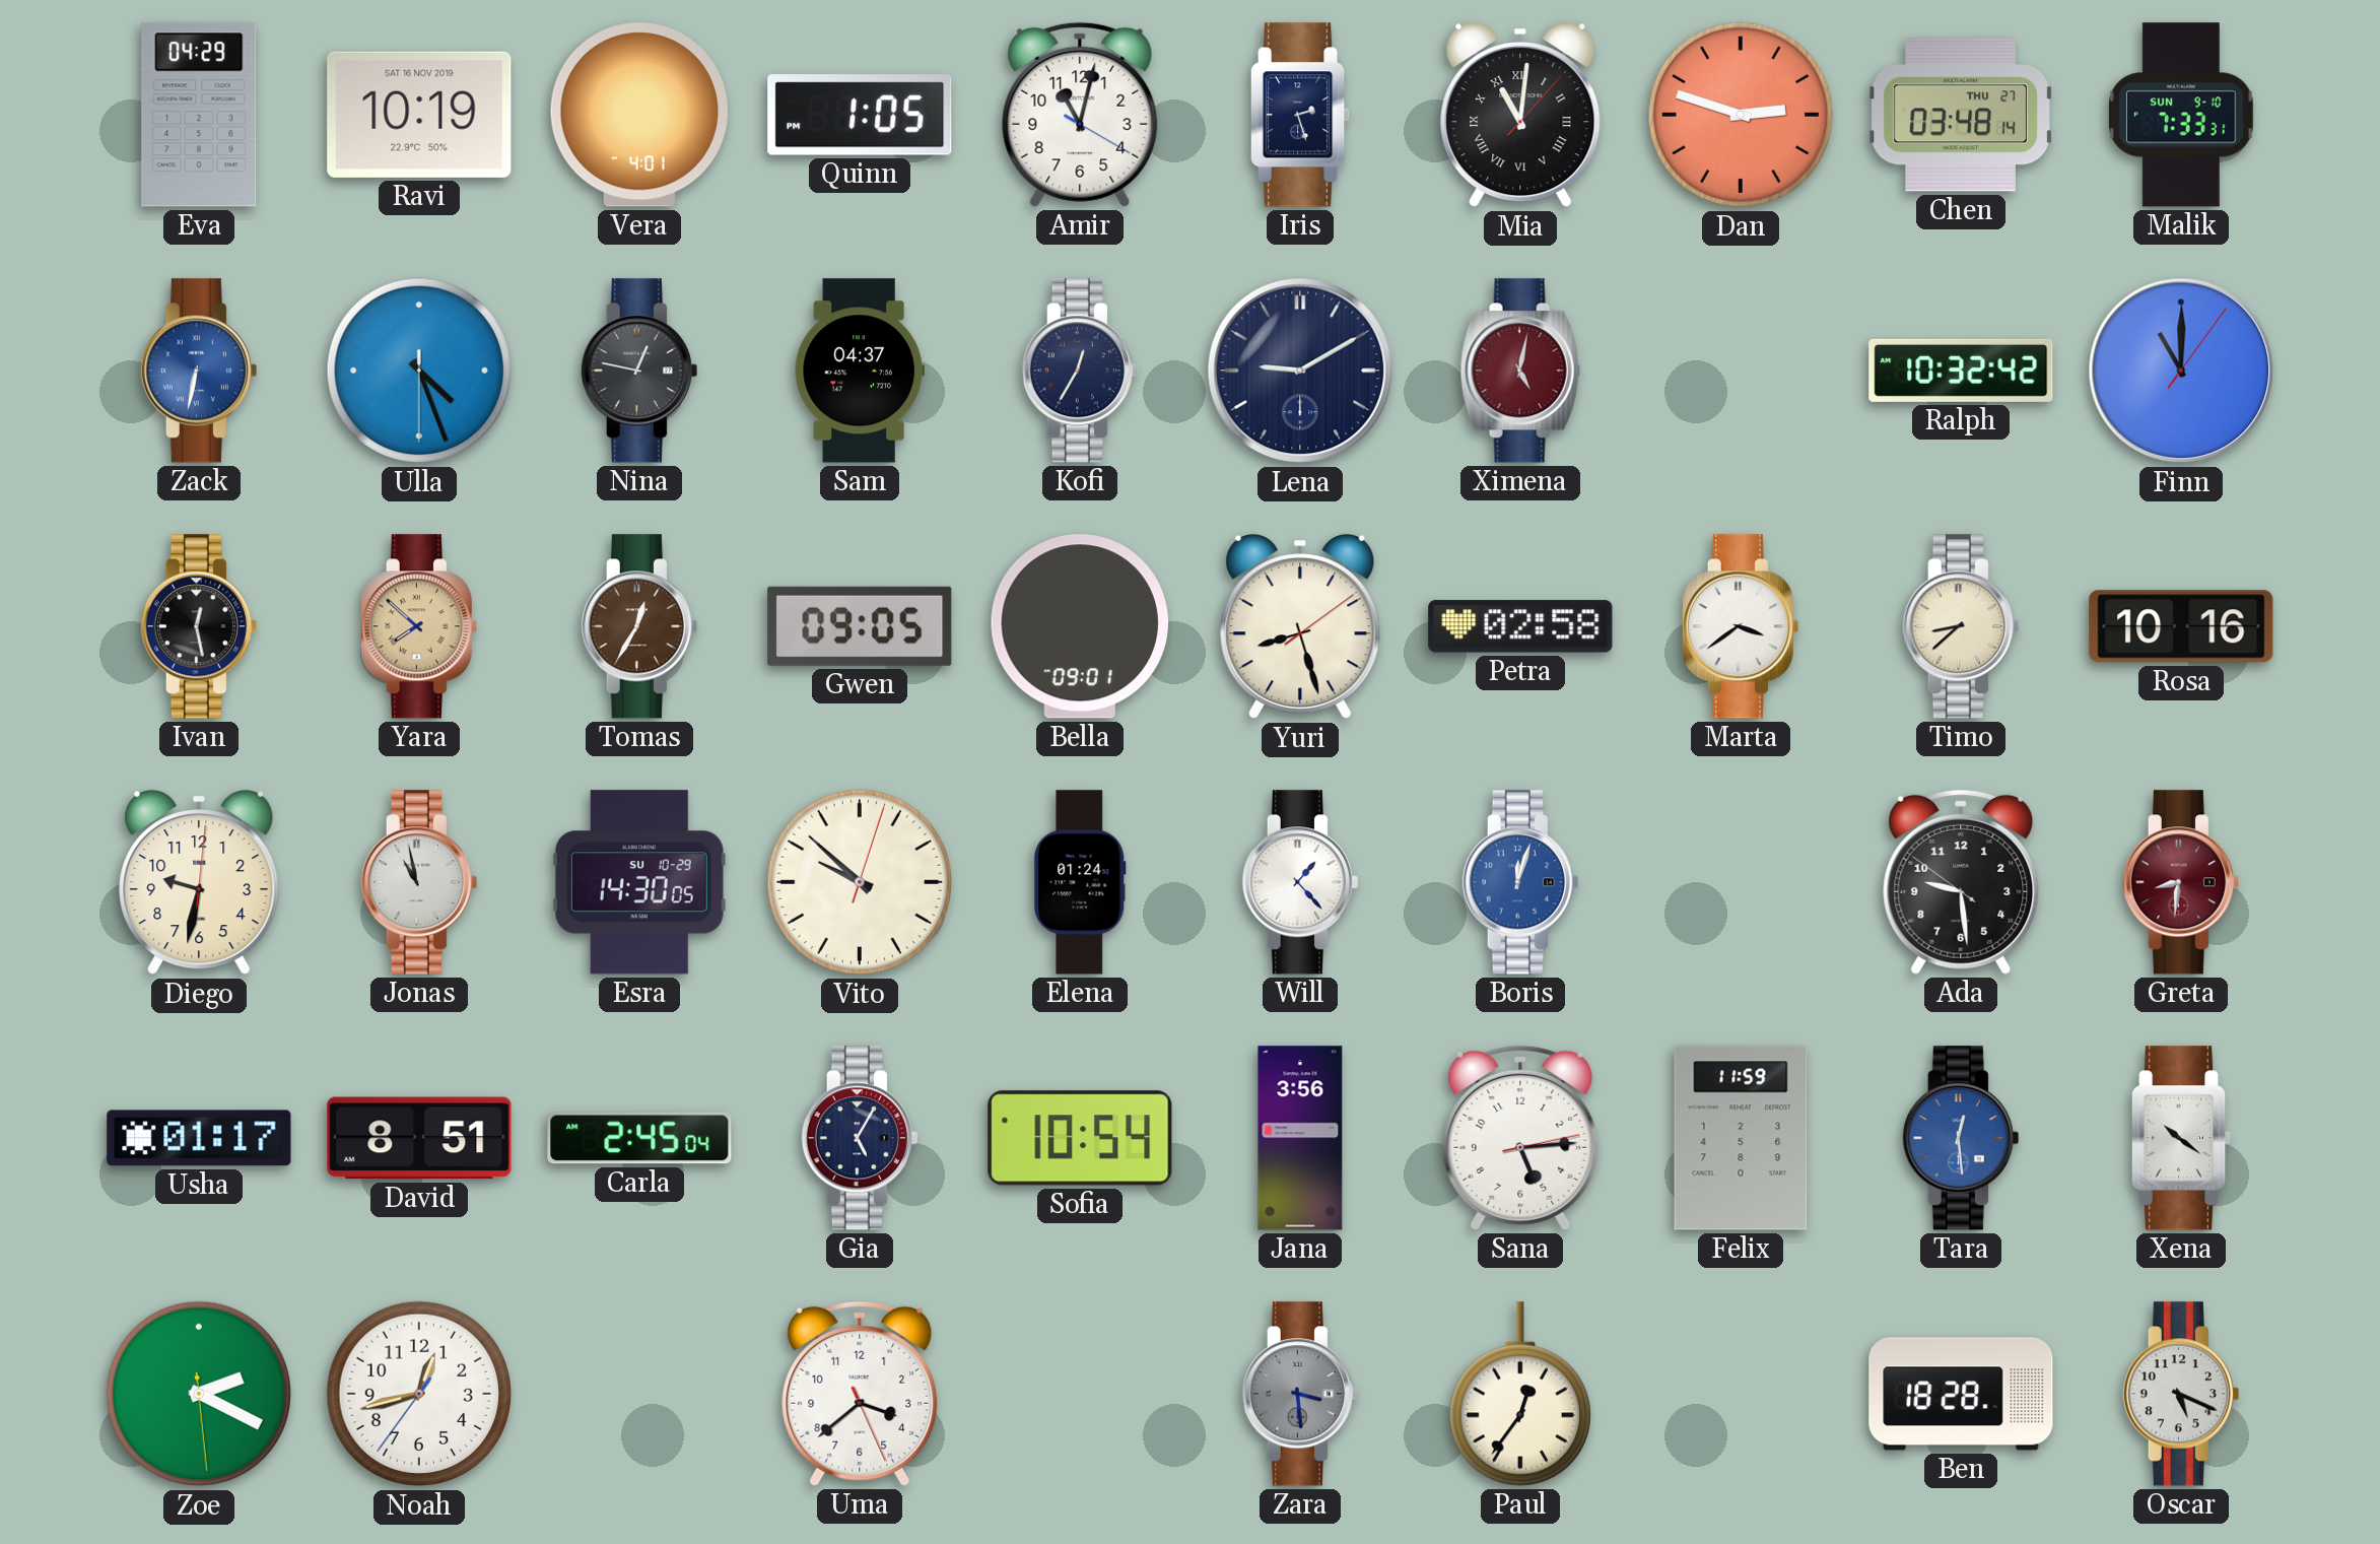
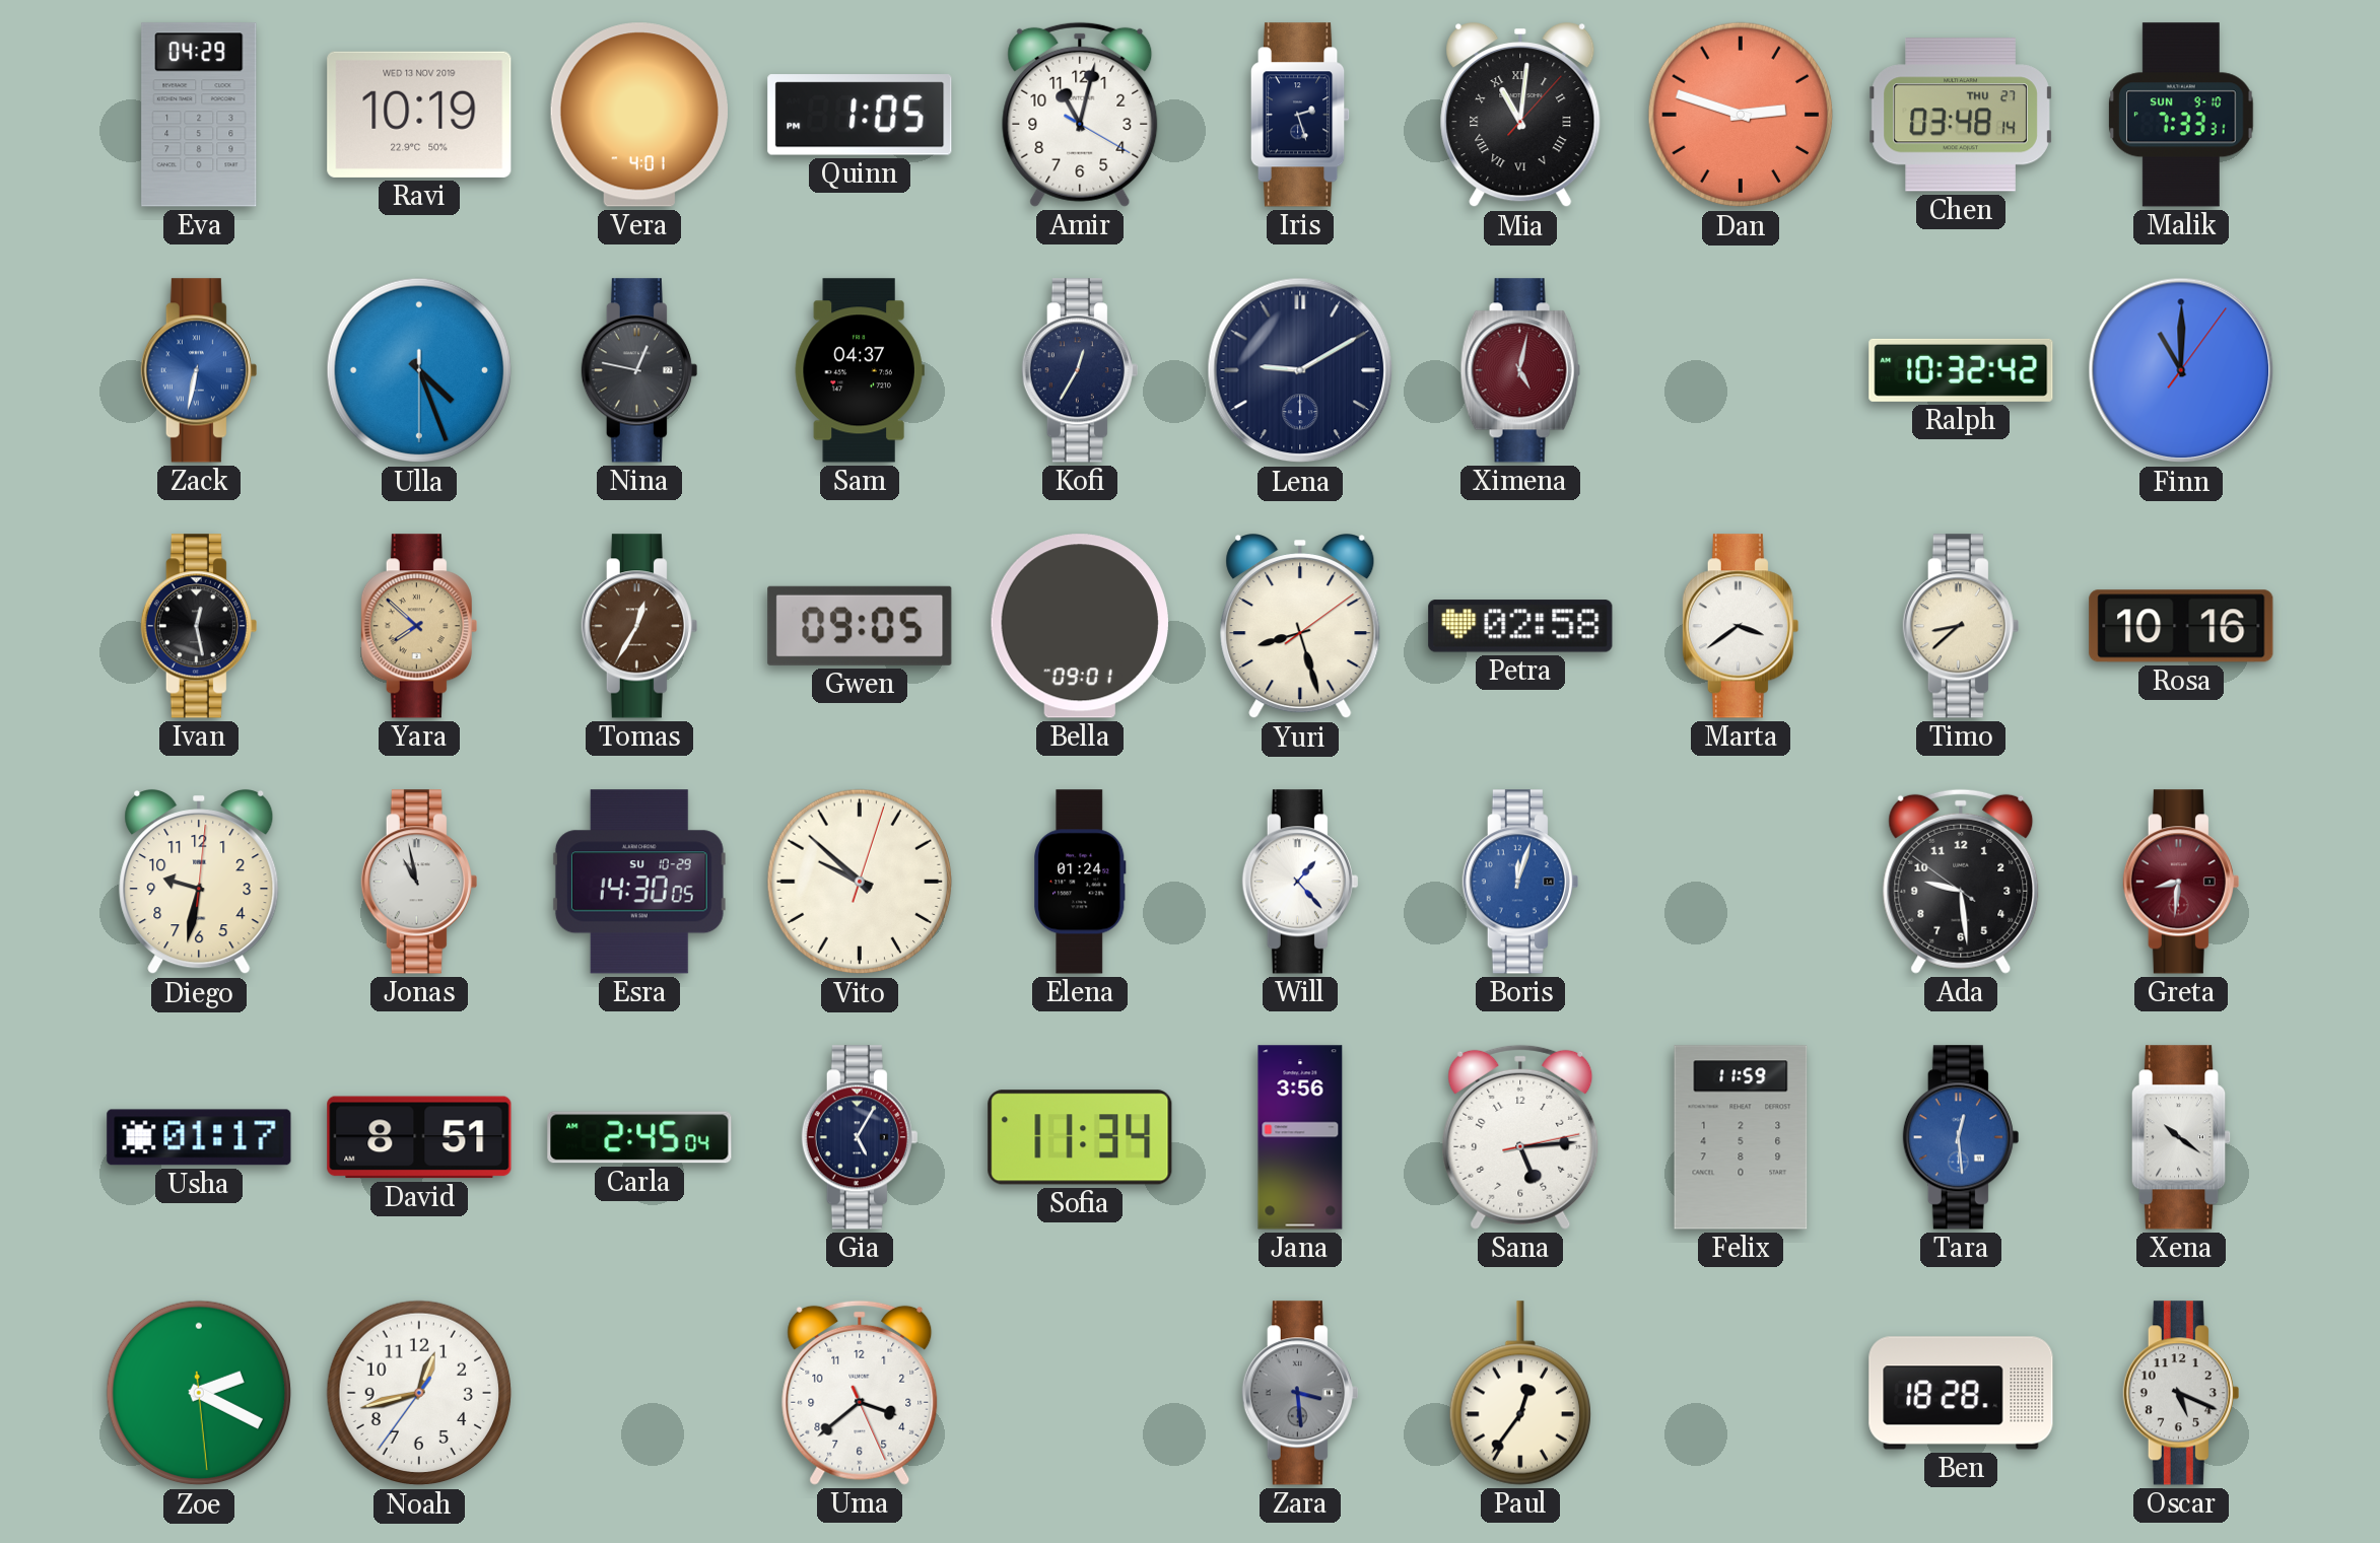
Ravi date: SAT 16 NOV 2019 -> WED 13 NOV 2019
Sofia: 10:54 -> 11:34
